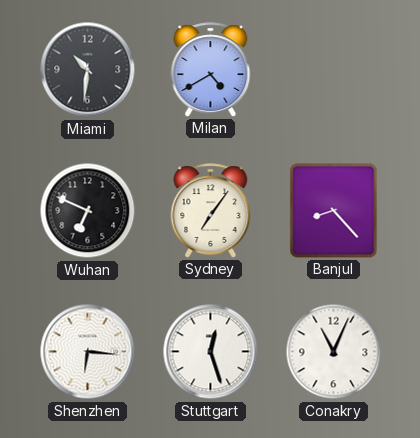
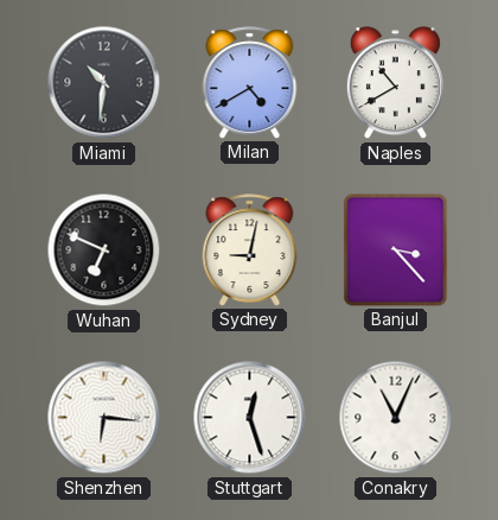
Naples: none -> 10:40
Sydney: 7:06 -> 9:02
Banjul: 8:23 -> 3:23
